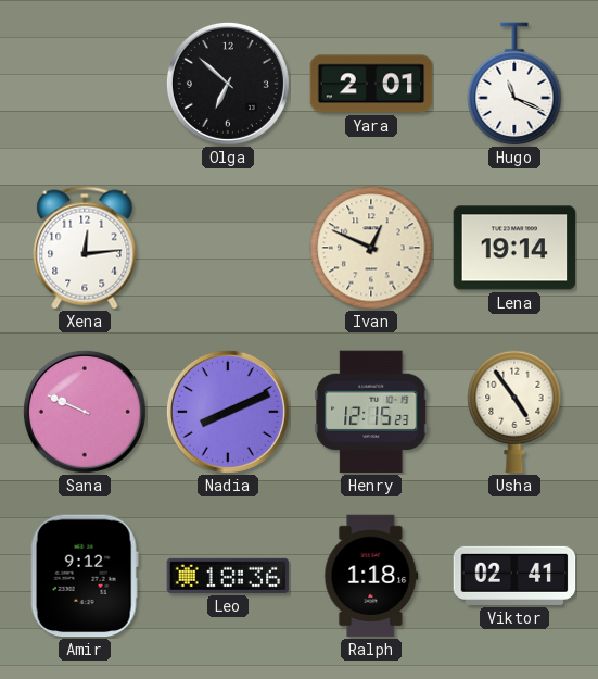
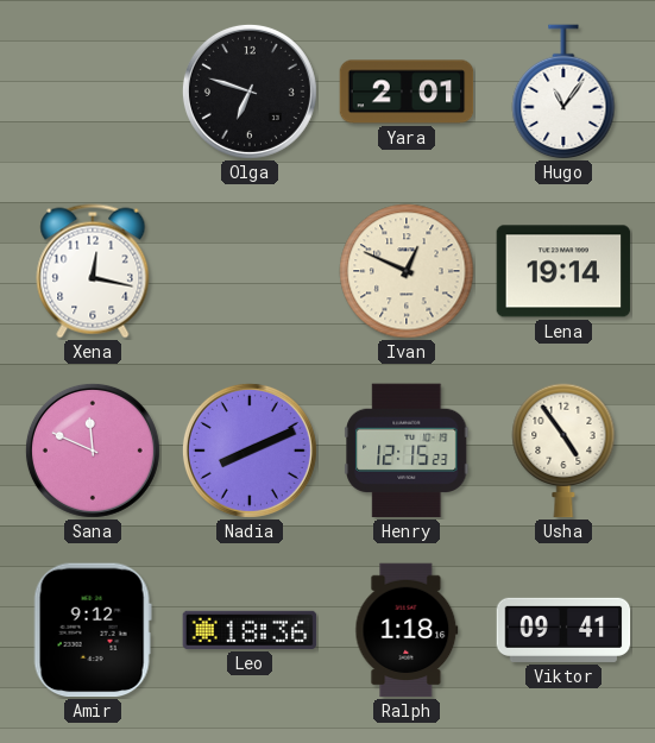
Olga: 6:52 -> 6:48
Hugo: 11:19 -> 11:06
Xena: 12:14 -> 12:17
Sana: 9:49 -> 11:49
Viktor: 02:41 -> 09:41
